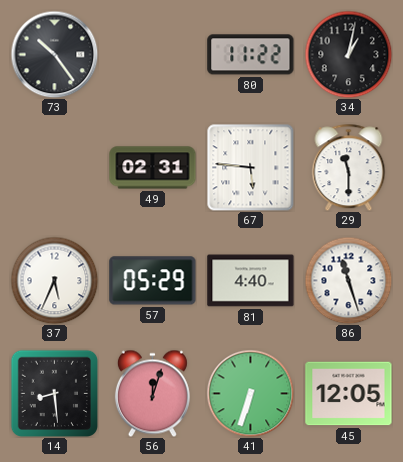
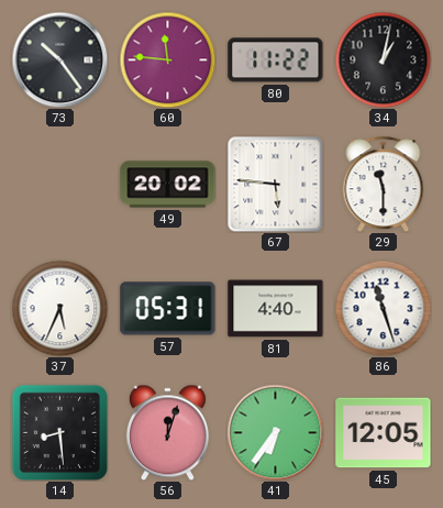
60: none -> 11:46
49: 02:31 -> 20:02
57: 05:29 -> 05:31
41: 6:33 -> 6:36
